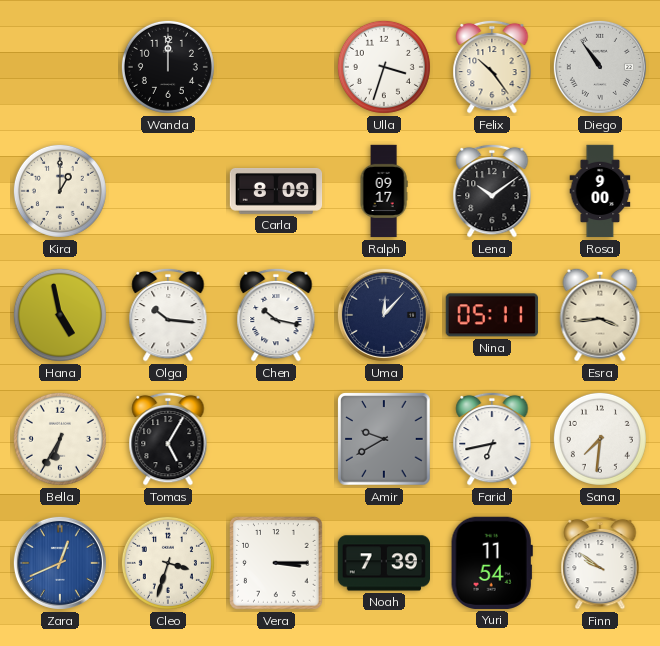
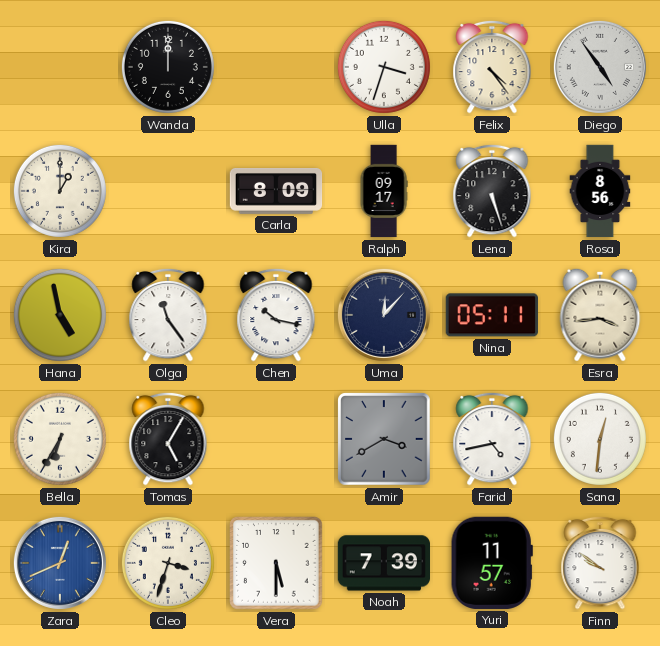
Felix: 10:24 -> 4:24
Diego: 10:54 -> 4:54
Lena: 10:09 -> 5:27
Rosa: 9:00 -> 8:56
Olga: 10:16 -> 11:24
Amir: 9:40 -> 3:40
Farid: 6:43 -> 4:43
Sana: 7:31 -> 12:31
Vera: 3:15 -> 5:30
Yuri: 11:54 -> 11:57
